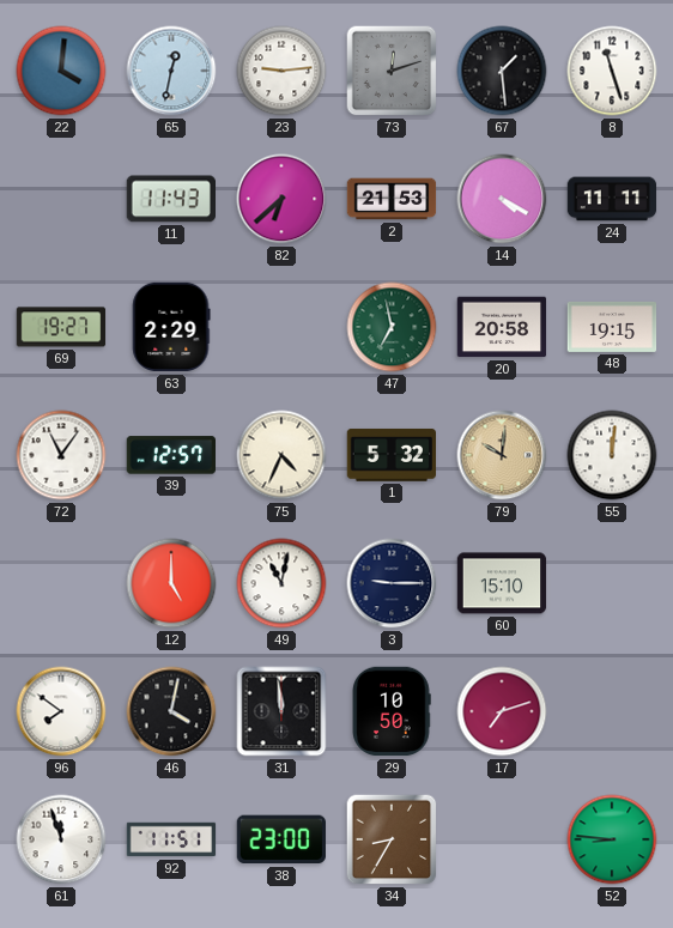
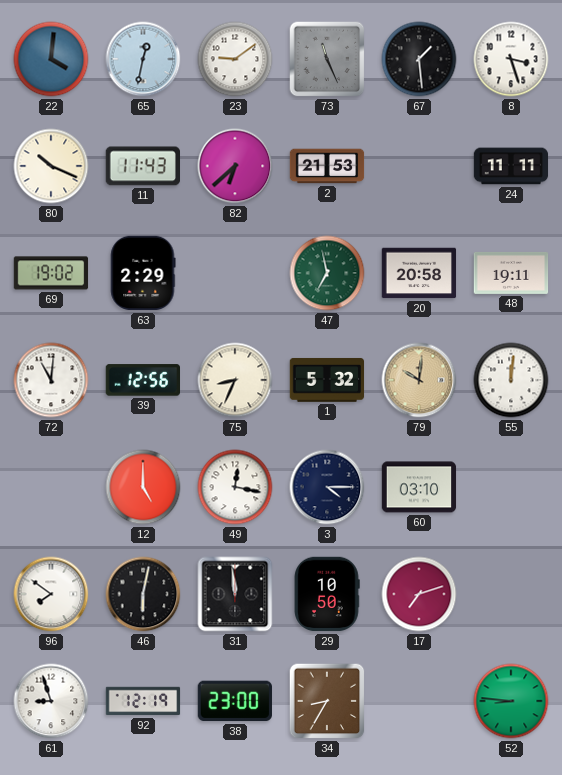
23: 9:14 -> 9:09
73: 12:12 -> 11:26
8: 11:27 -> 3:27
80: none -> 10:19
14: 4:20 -> none
69: 19:27 -> 19:02
48: 19:15 -> 19:11
72: 11:06 -> 11:01
39: 12:57 -> 12:56
75: 4:34 -> 8:34
49: 11:02 -> 12:17
3: 9:15 -> 4:15
60: 15:10 -> 03:10
46: 4:02 -> 6:02
61: 11:57 -> 8:57
92: 11:51 -> 12:19
